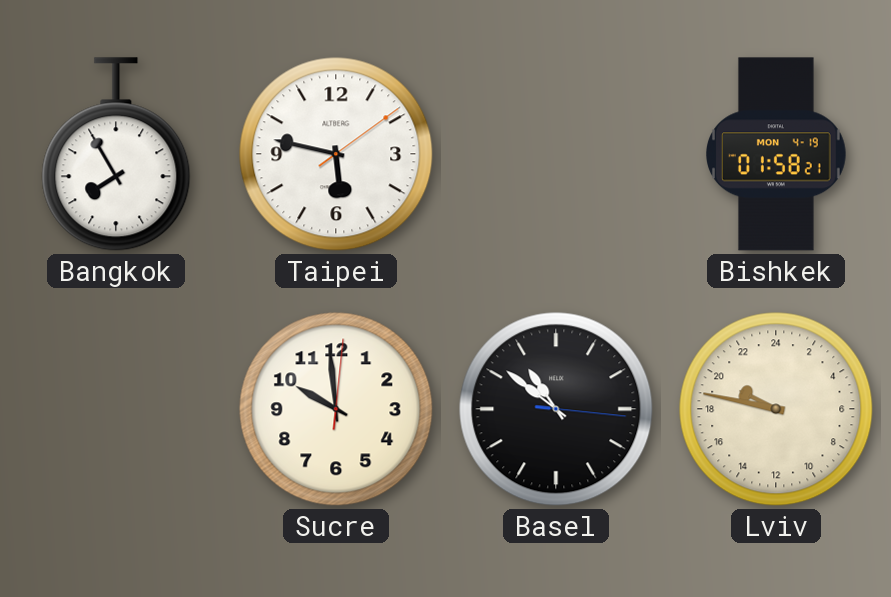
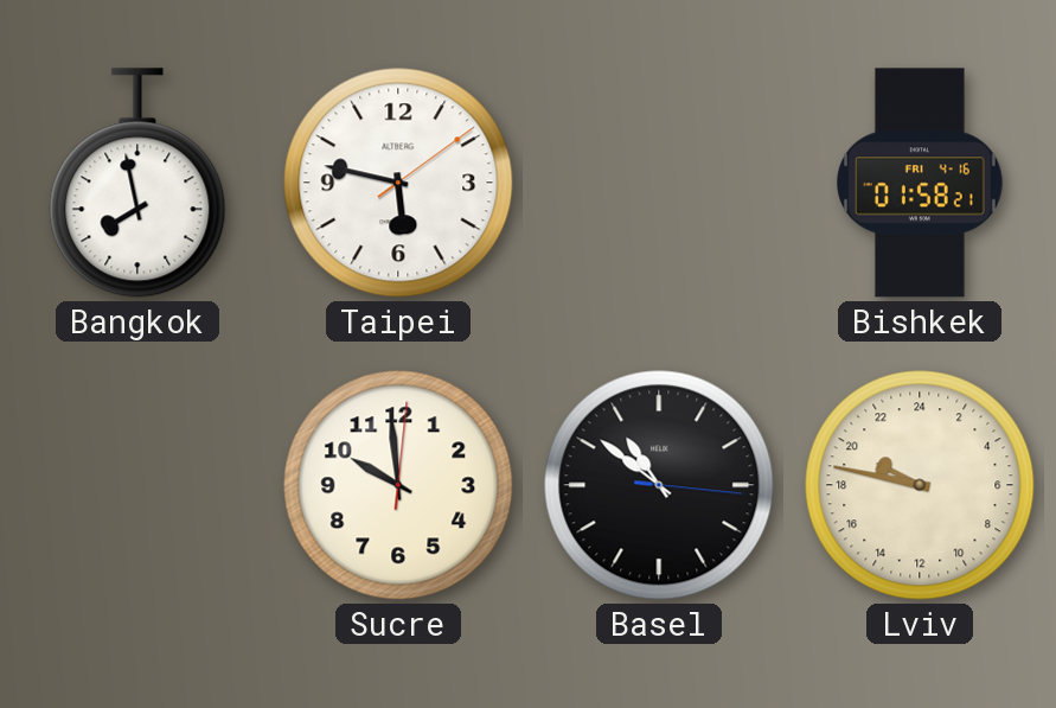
Bangkok: 7:55 -> 7:58
Bishkek date: MON 4-19 -> FRI 4-16
